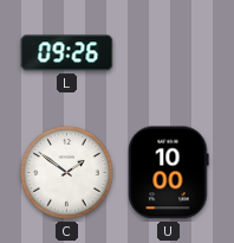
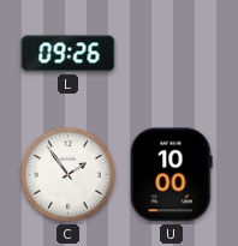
C: 1:51 -> 1:54
